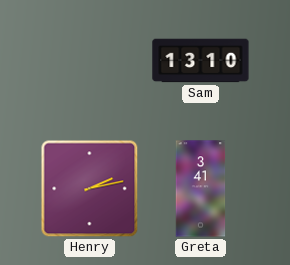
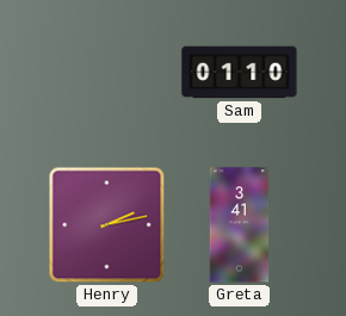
Sam: 13:10 -> 01:10
